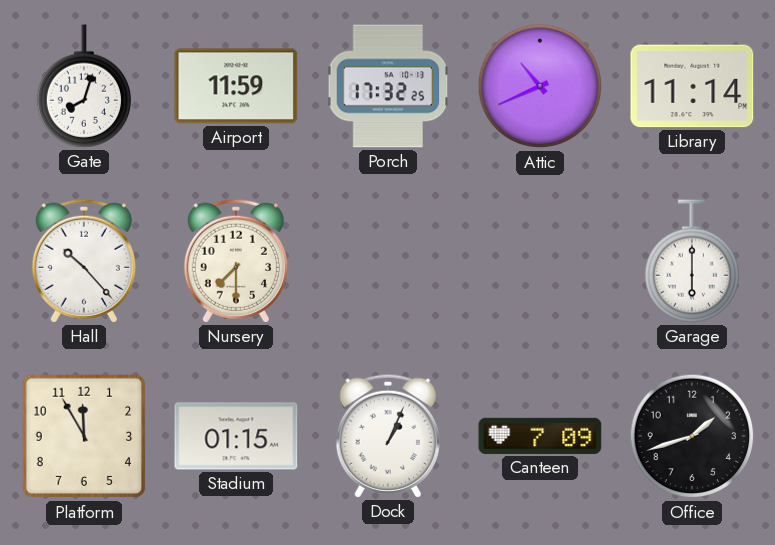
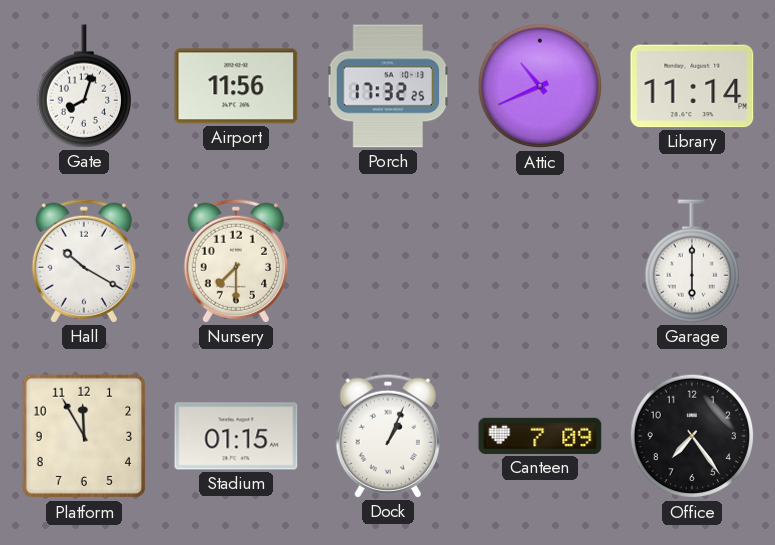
Airport: 11:59 -> 11:56
Hall: 10:23 -> 10:20
Office: 1:42 -> 7:24
